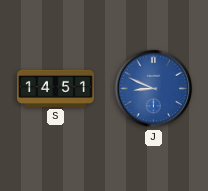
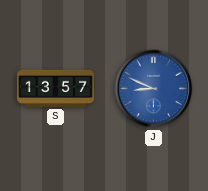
S: 14:51 -> 13:57
